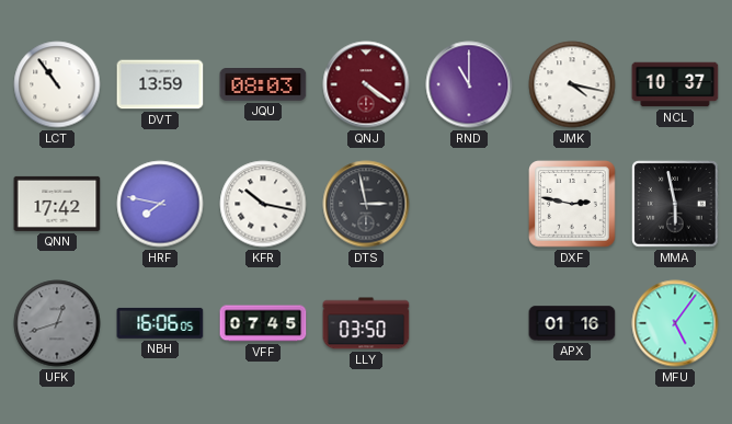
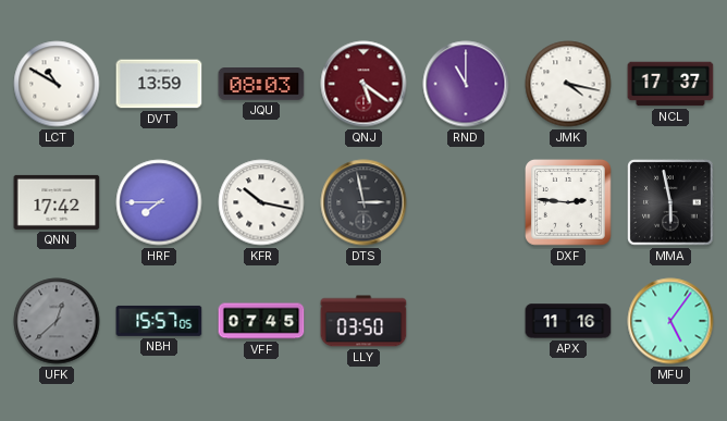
LCT: 10:54 -> 10:50
QNJ: 4:21 -> 5:21
NCL: 10:37 -> 17:37
HRF: 7:47 -> 7:45
DXF: 2:47 -> 2:46
UFK: 12:42 -> 12:38
NBH: 16:06 -> 15:57
APX: 01:16 -> 11:16
